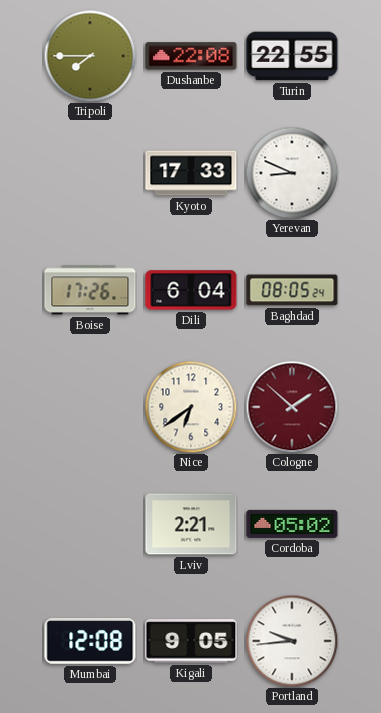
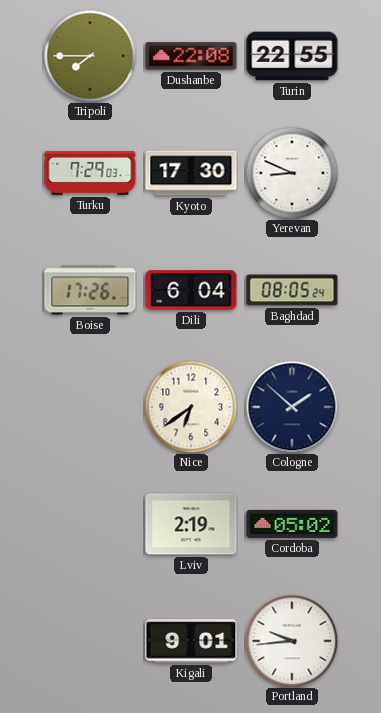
Turku: none -> 7:29
Kyoto: 17:33 -> 17:30
Cologne dial: burgundy -> navy
Lviv: 2:21 -> 2:19
Mumbai: 12:08 -> none
Kigali: 9:05 -> 9:01
